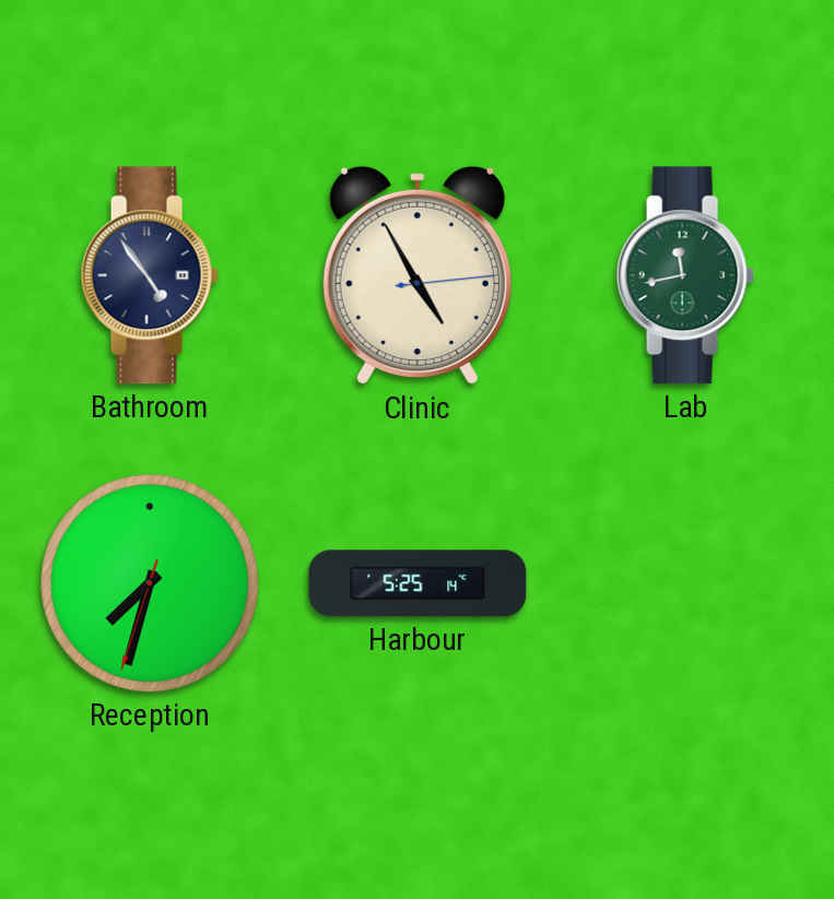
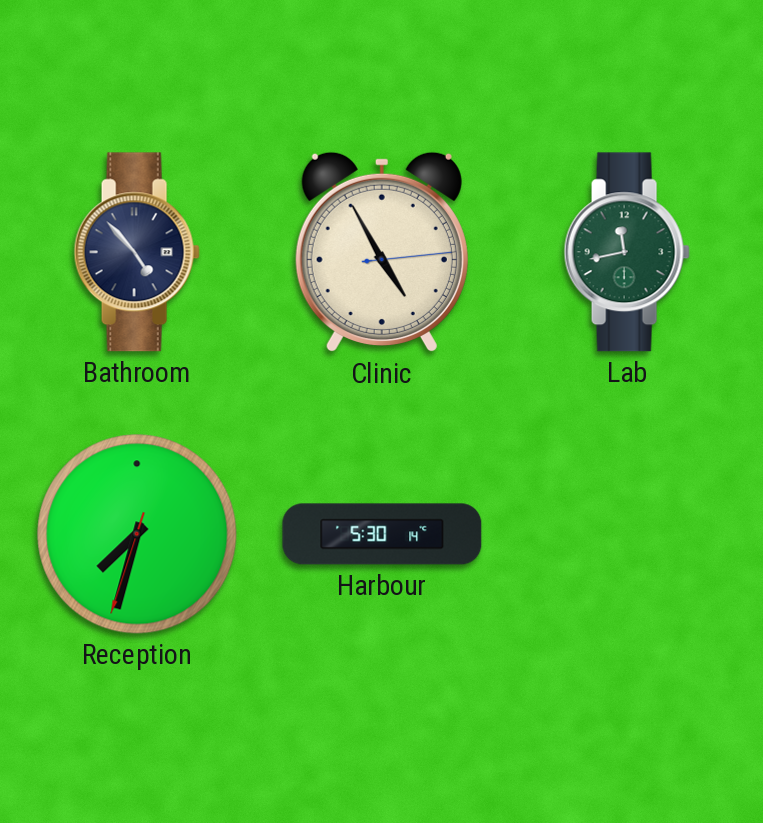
Bathroom: 4:54 -> 4:53
Harbour: 5:25 -> 5:30
